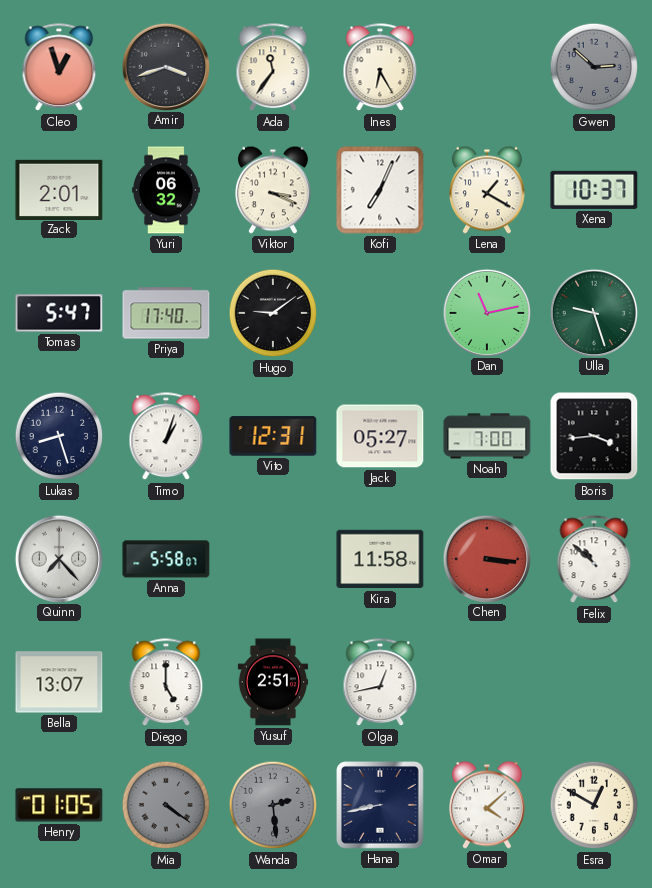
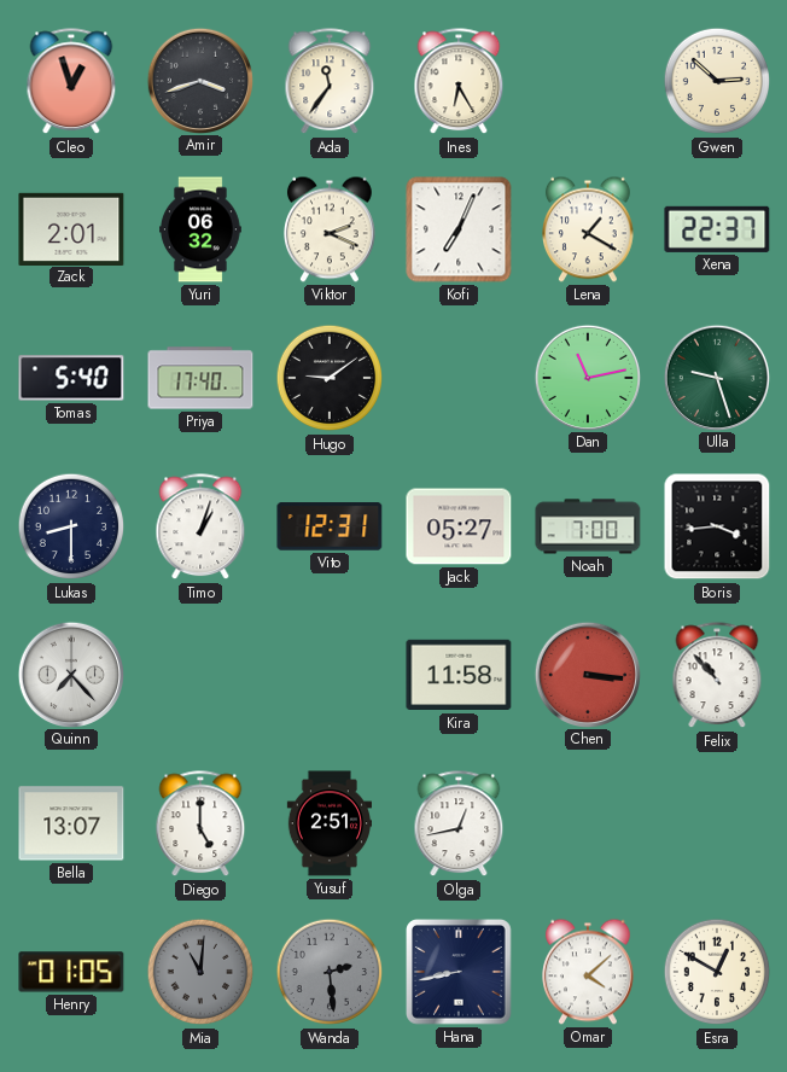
Gwen dial: grey -> cream
Viktor: 3:19 -> 2:19
Xena: 10:37 -> 22:37
Tomas: 5:47 -> 5:40
Lukas: 8:27 -> 8:30
Anna: 5:58 -> none
Felix: 10:52 -> 10:53
Mia: 4:21 -> 11:01
